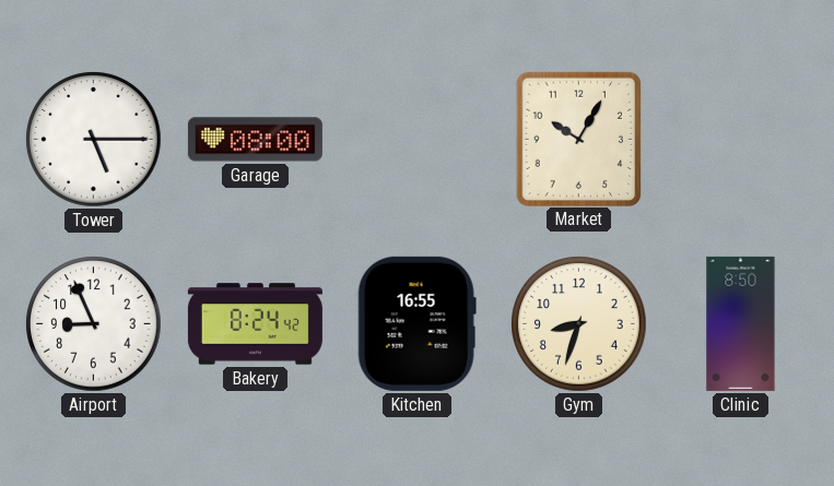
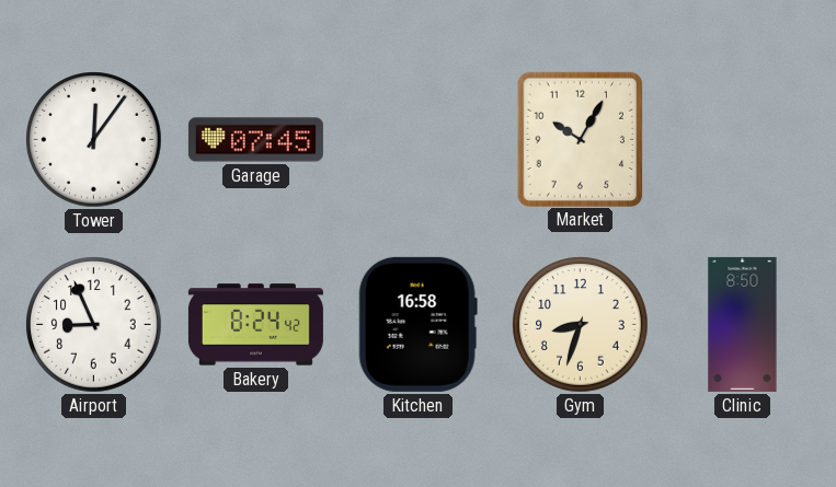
Tower: 5:15 -> 12:06
Garage: 08:00 -> 07:45
Kitchen: 16:55 -> 16:58
